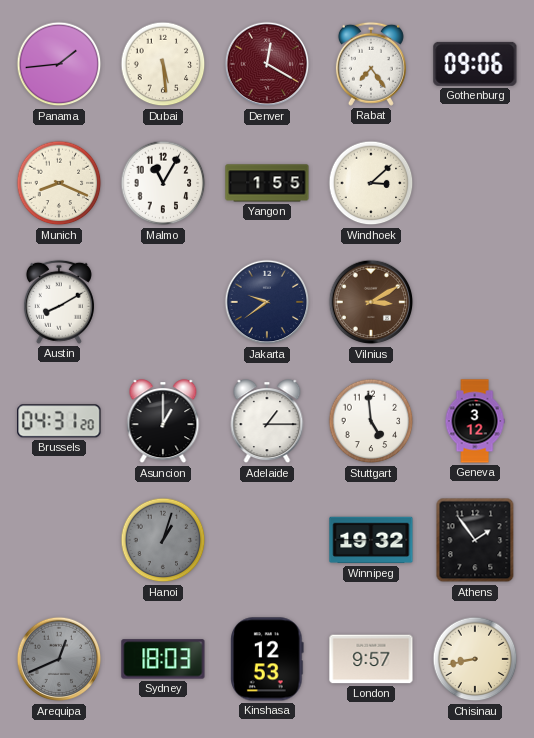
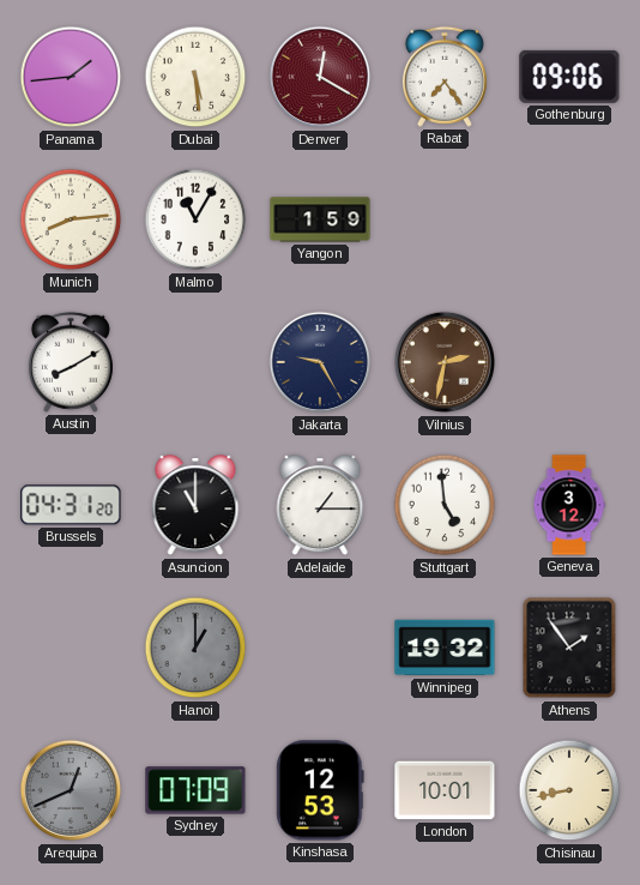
Munich: 8:19 -> 8:14
Yangon: 1:55 -> 1:59
Windhoek: 3:08 -> none
Jakarta: 9:39 -> 9:25
Vilnius: 3:10 -> 2:32
Asuncion: 1:00 -> 11:00
Hanoi: 1:03 -> 1:00
Sydney: 18:03 -> 07:09
London: 9:57 -> 10:01
